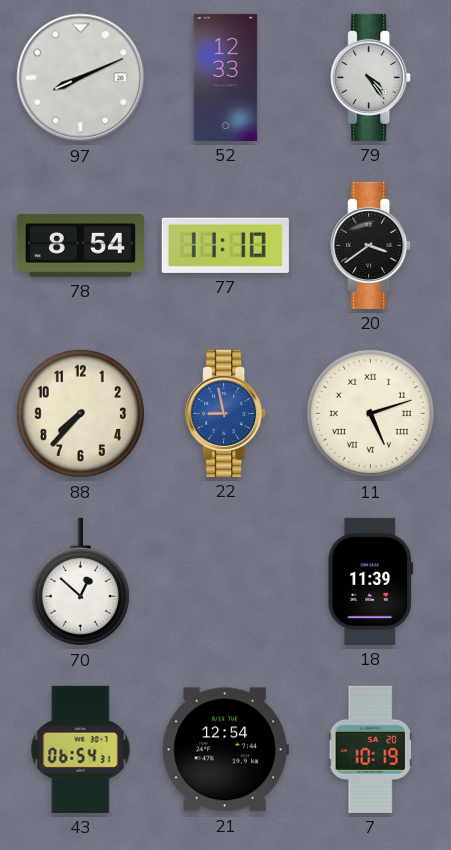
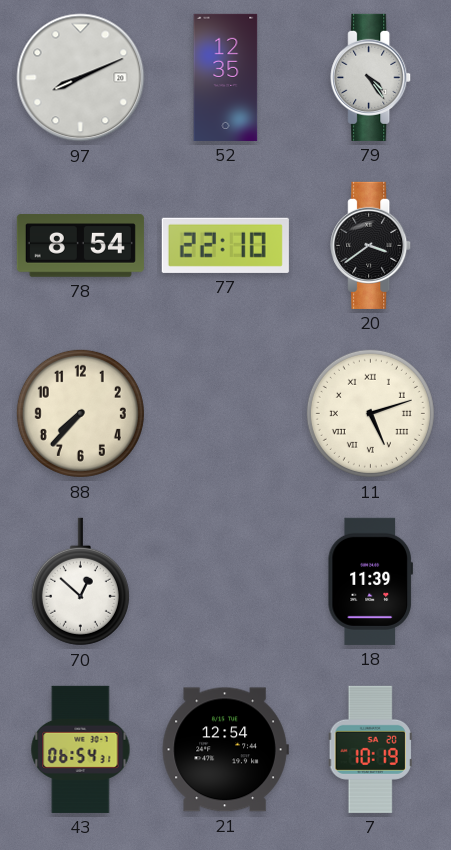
52: 12:33 -> 12:35
77: 11:10 -> 22:10
22: 8:58 -> none
